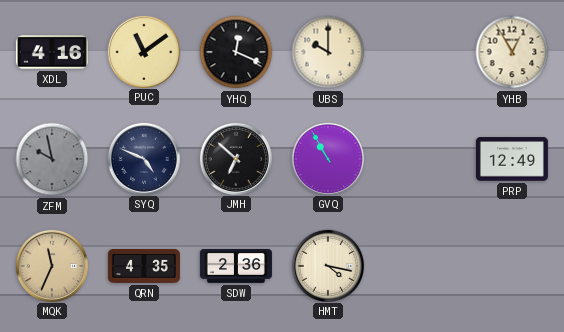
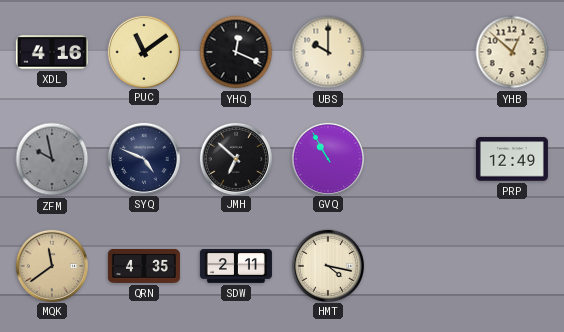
YHB: 12:55 -> 12:52
MQK: 11:34 -> 11:39
SDW: 2:36 -> 2:11
